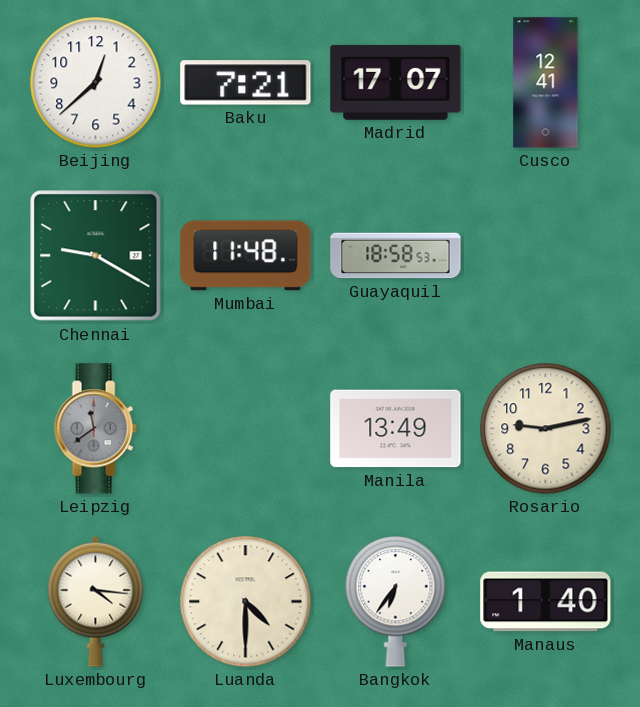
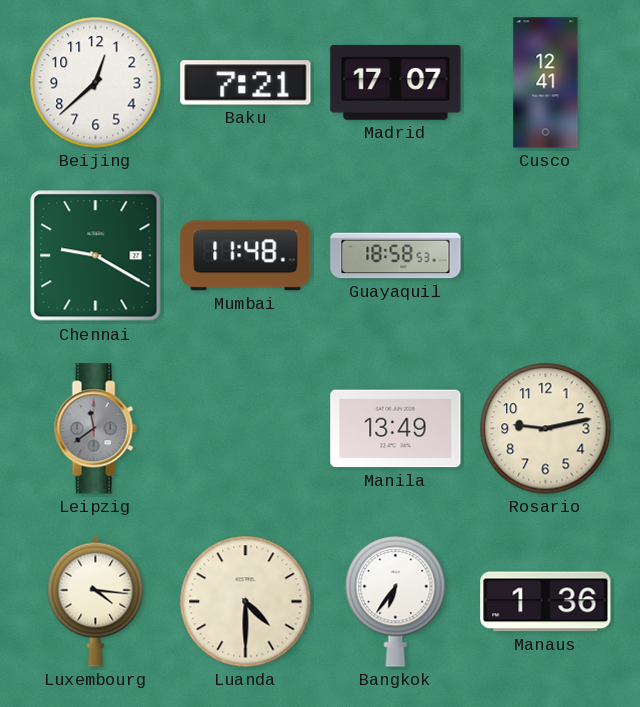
Manaus: 1:40 -> 1:36
